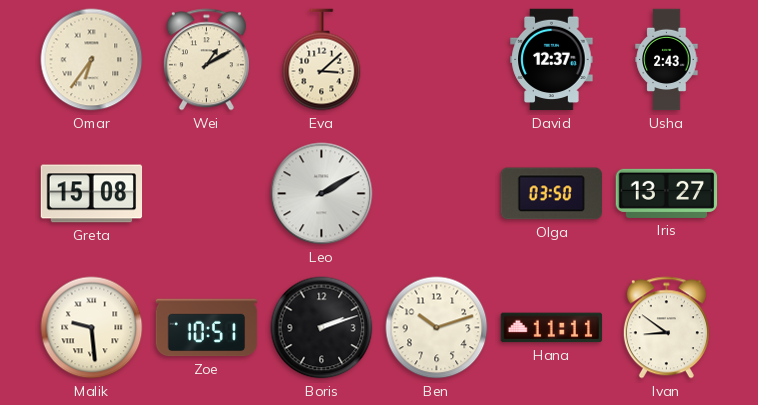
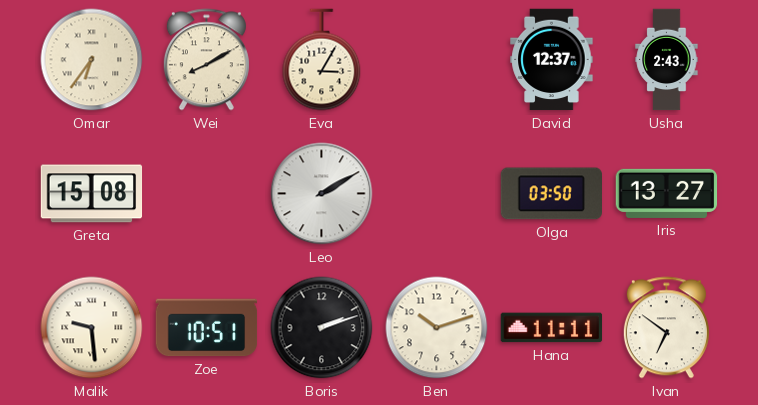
Wei: 1:10 -> 8:10
Eva: 3:08 -> 3:05
Ivan: 8:51 -> 6:51
